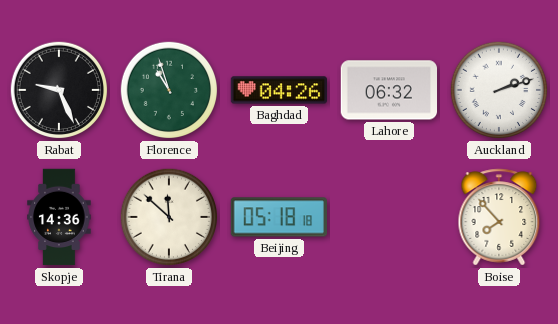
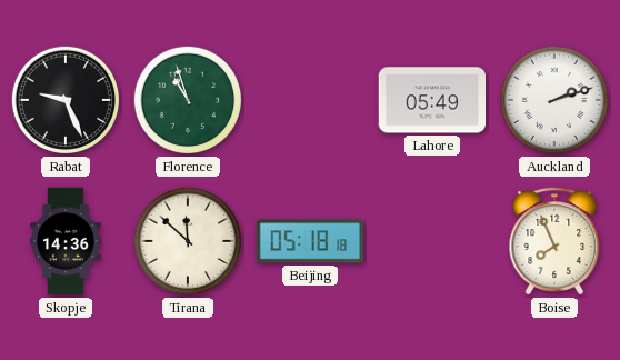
Baghdad: 04:26 -> none
Lahore: 06:32 -> 05:49
Boise: 7:53 -> 7:56
